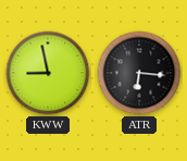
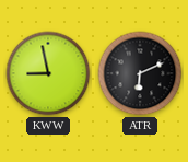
ATR: 6:16 -> 6:11
